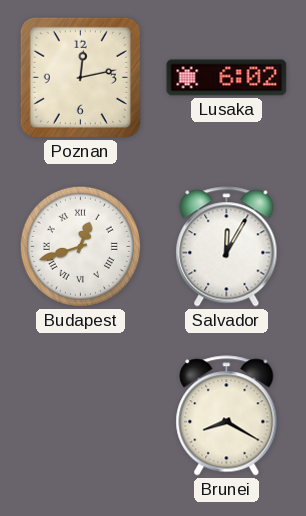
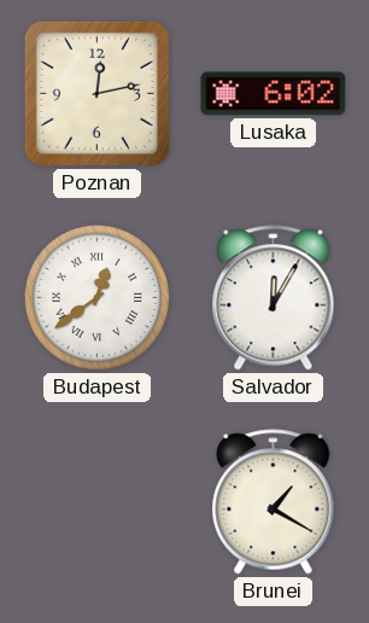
Budapest: 12:42 -> 12:39
Brunei: 8:20 -> 1:20
